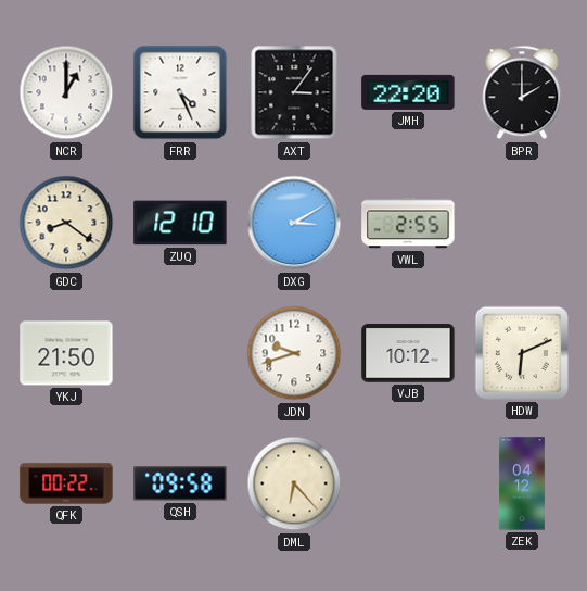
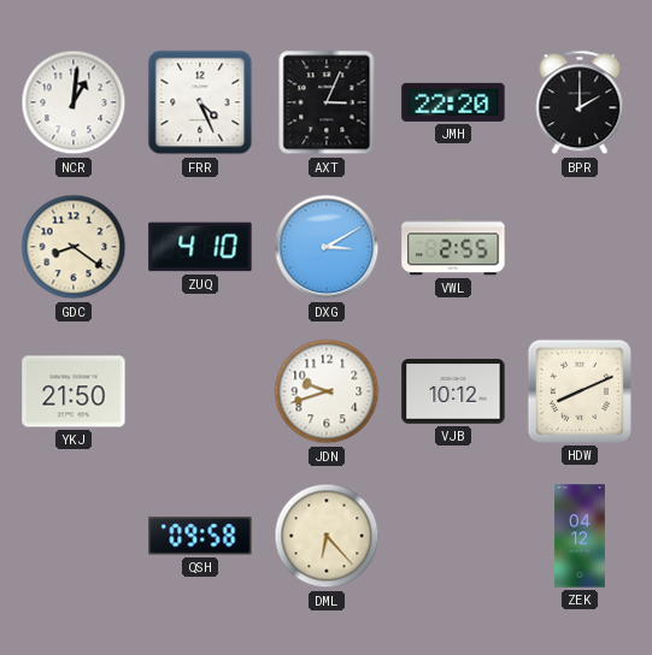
NCR: 1:00 -> 1:01
AXT: 3:06 -> 3:04
ZUQ: 12:10 -> 4:10
HDW: 6:11 -> 8:11
QFK: 00:22 -> none
